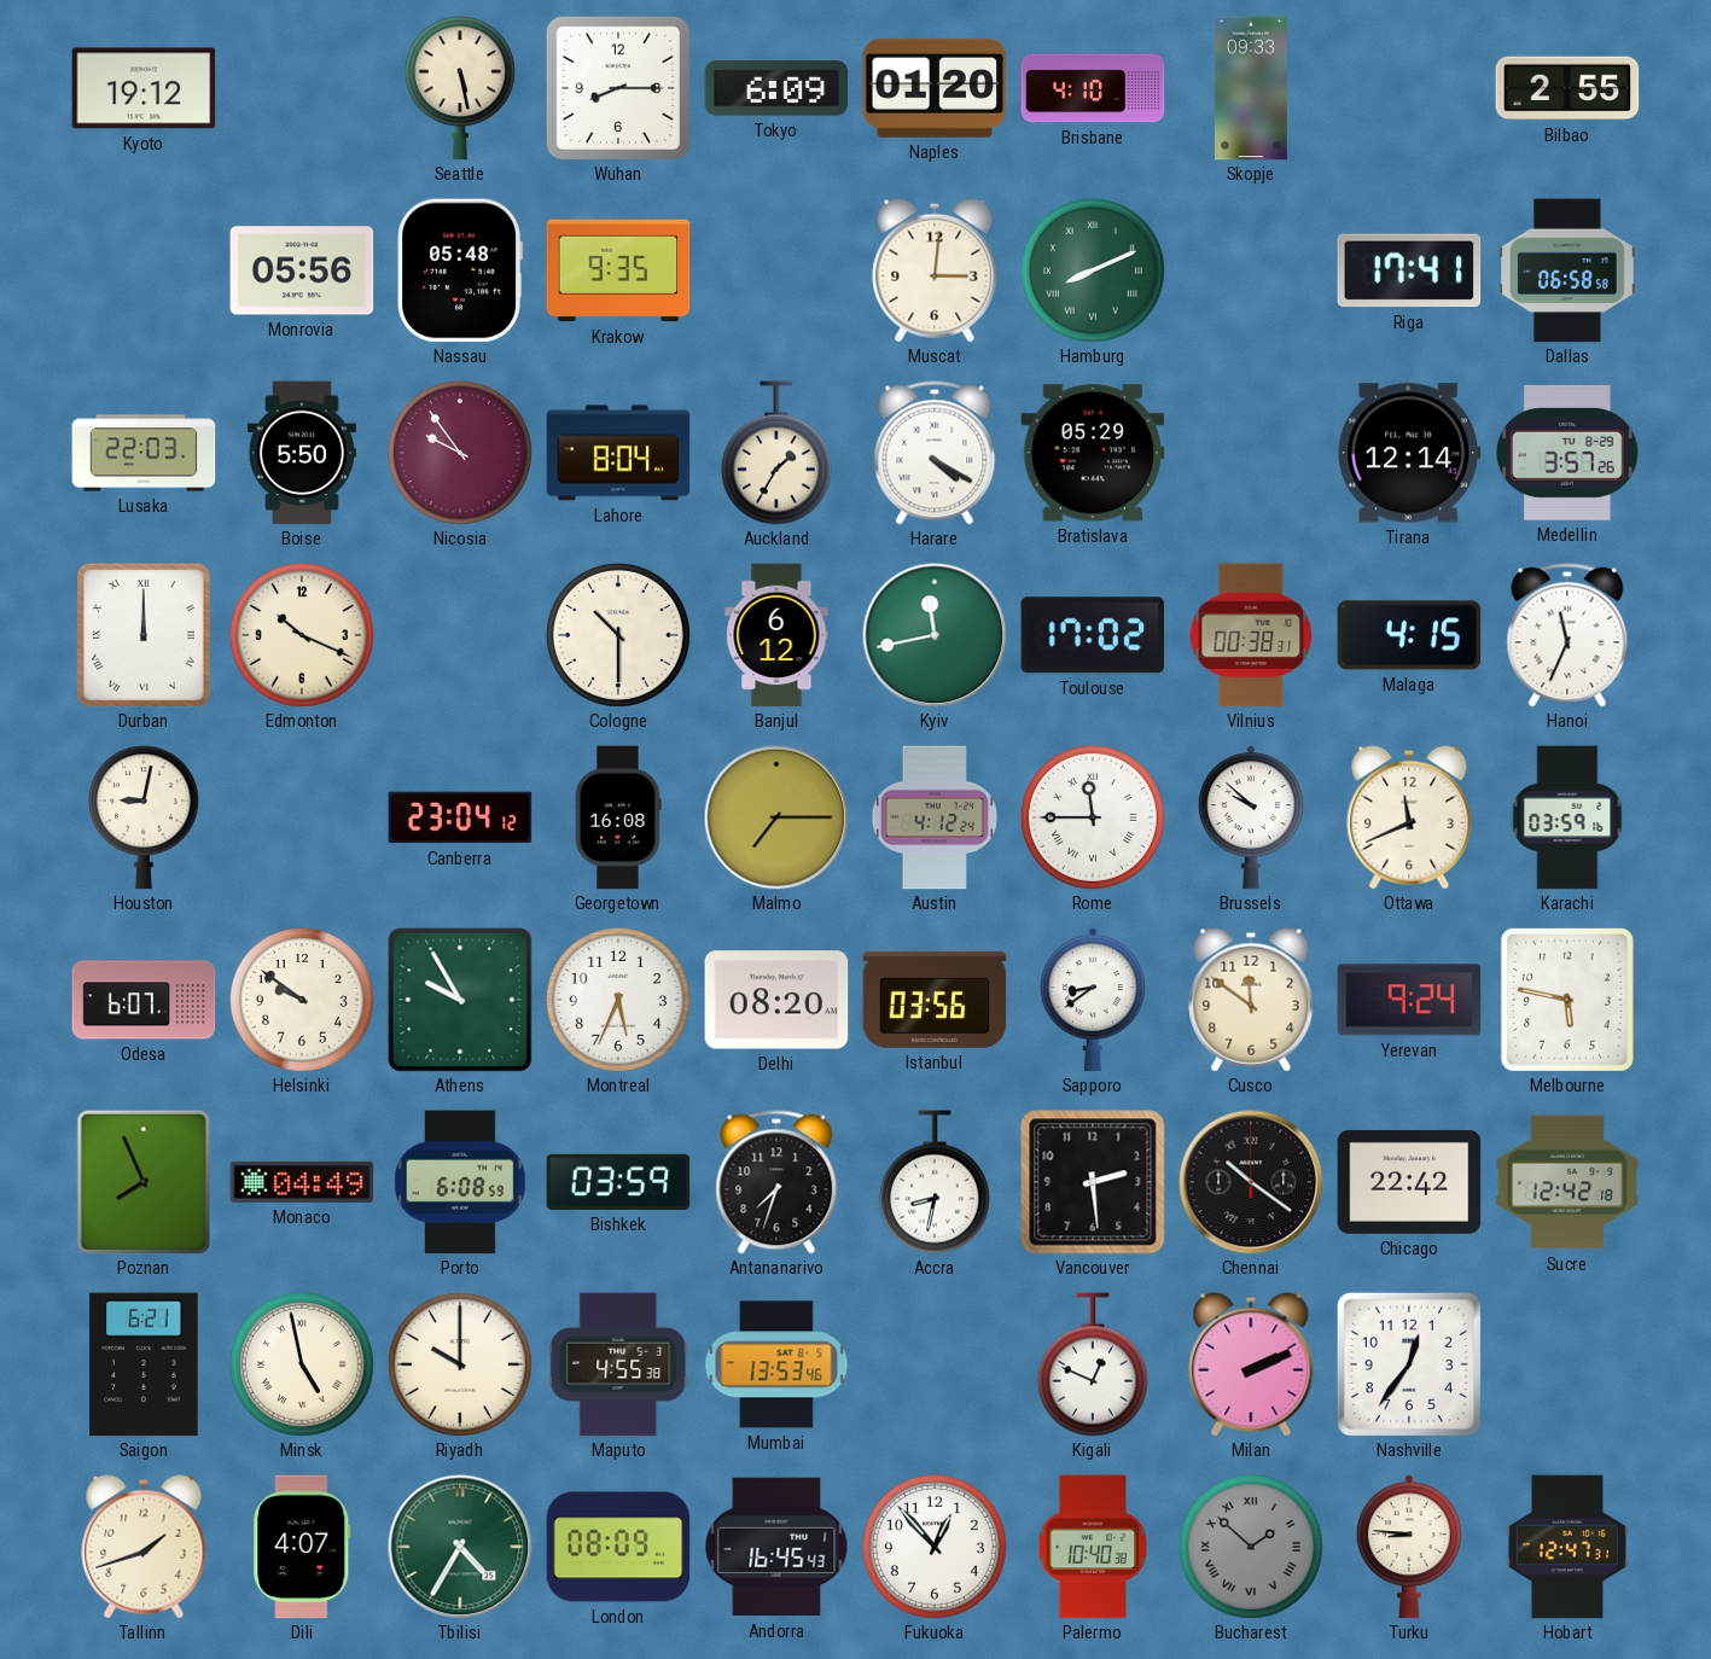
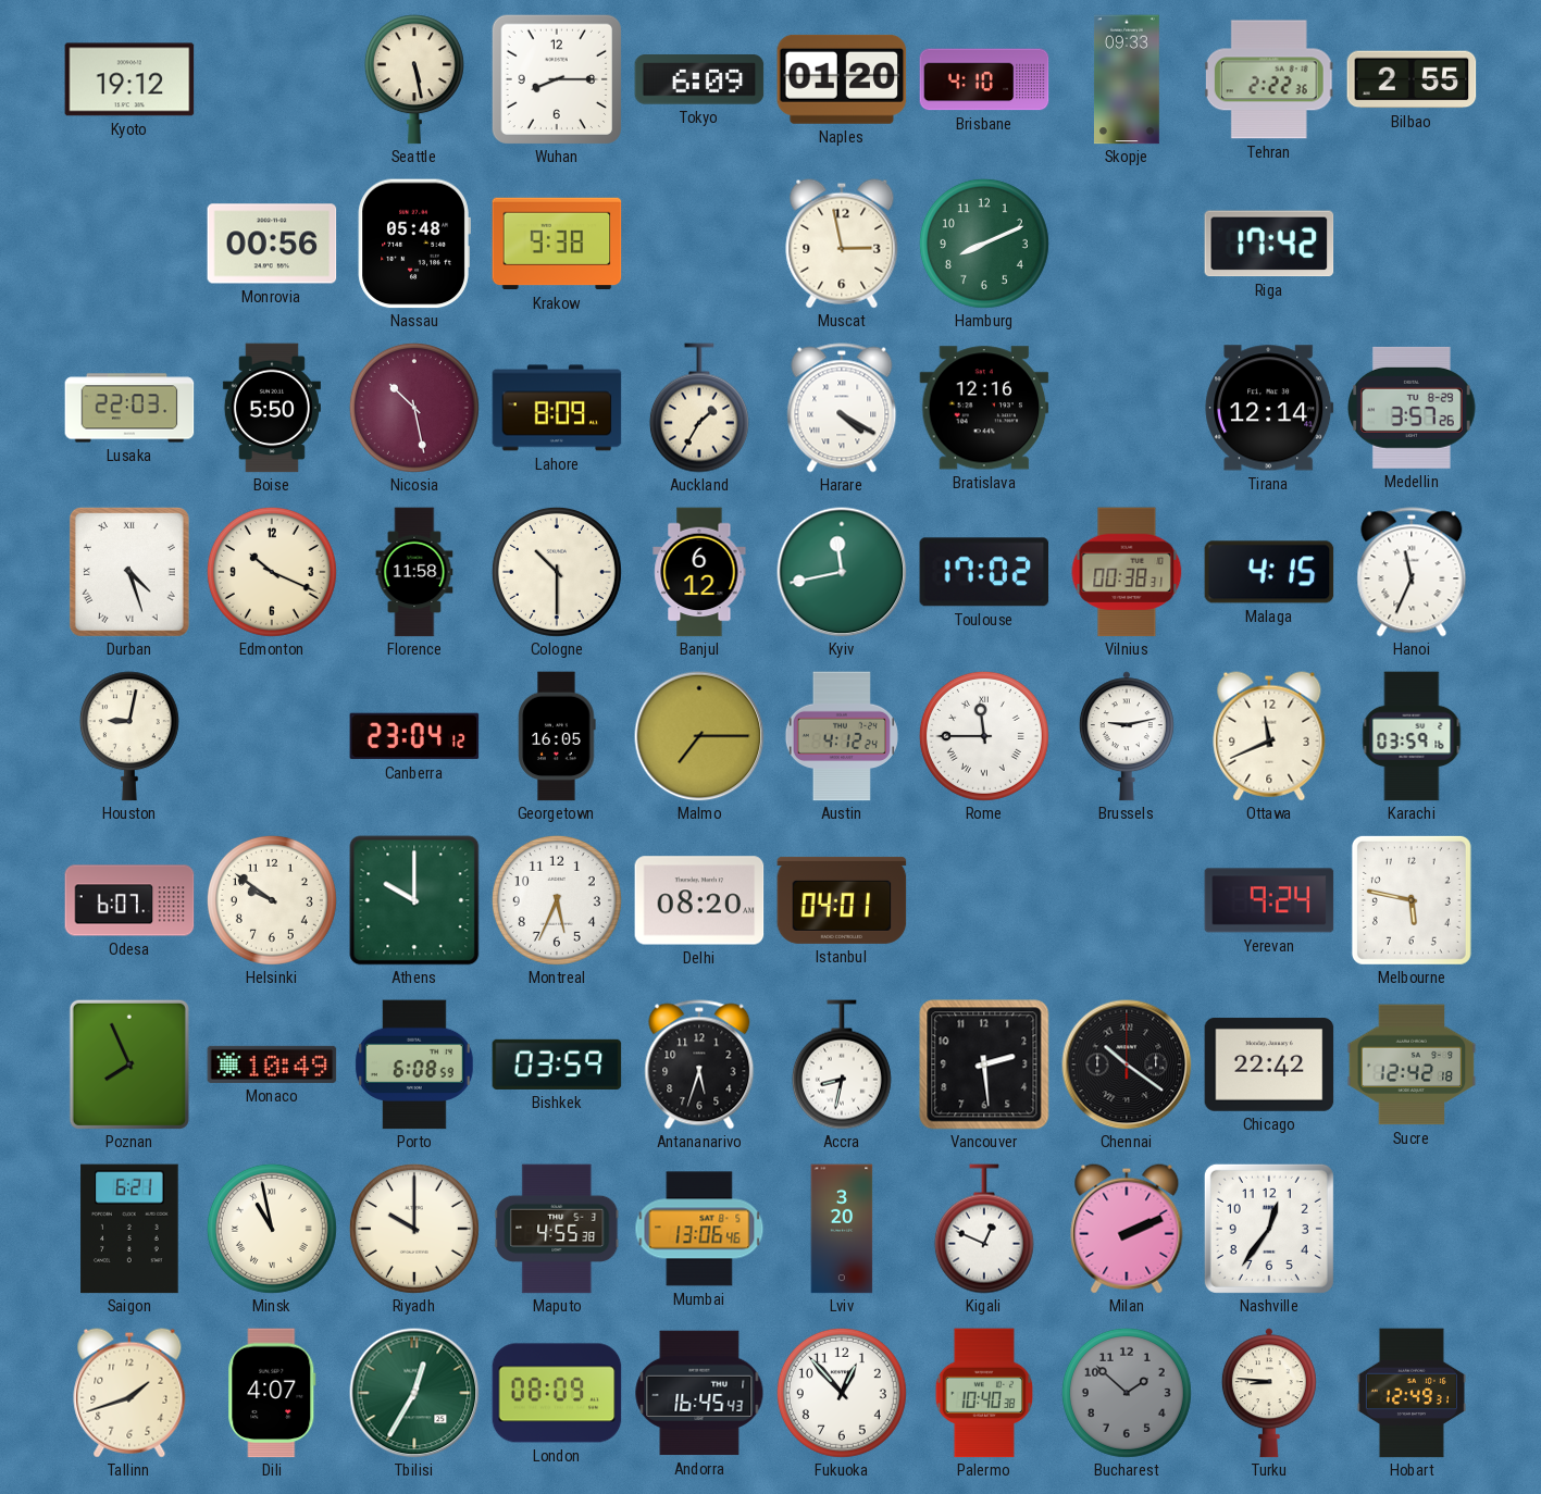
Tehran: none -> 2:22
Monrovia: 05:56 -> 00:56
Krakow: 9:35 -> 9:38
Muscat: 3:01 -> 2:58
Hamburg numerals: Roman -> Arabic
Riga: 17:41 -> 17:42
Dallas: 06:58 -> none
Nicosia: 9:54 -> 10:28
Lahore: 8:04 -> 8:09
Bratislava: 05:29 -> 12:16
Durban: 12:00 -> 4:27
Florence: none -> 11:58
Georgetown: 16:08 -> 16:05
Brussels: 9:52 -> 9:13
Athens: 9:55 -> 10:00
Istanbul: 03:56 -> 04:01
Sapporo: 8:39 -> none
Cusco: 11:51 -> none
Monaco: 04:49 -> 10:49
Antananarivo: 7:33 -> 5:33
Minsk: 4:58 -> 10:58
Mumbai: 13:53 -> 13:06
Lviv: none -> 3:20
Tbilisi: 4:35 -> 12:35
Bucharest numerals: Roman -> Arabic
Hobart: 12:47 -> 12:49
